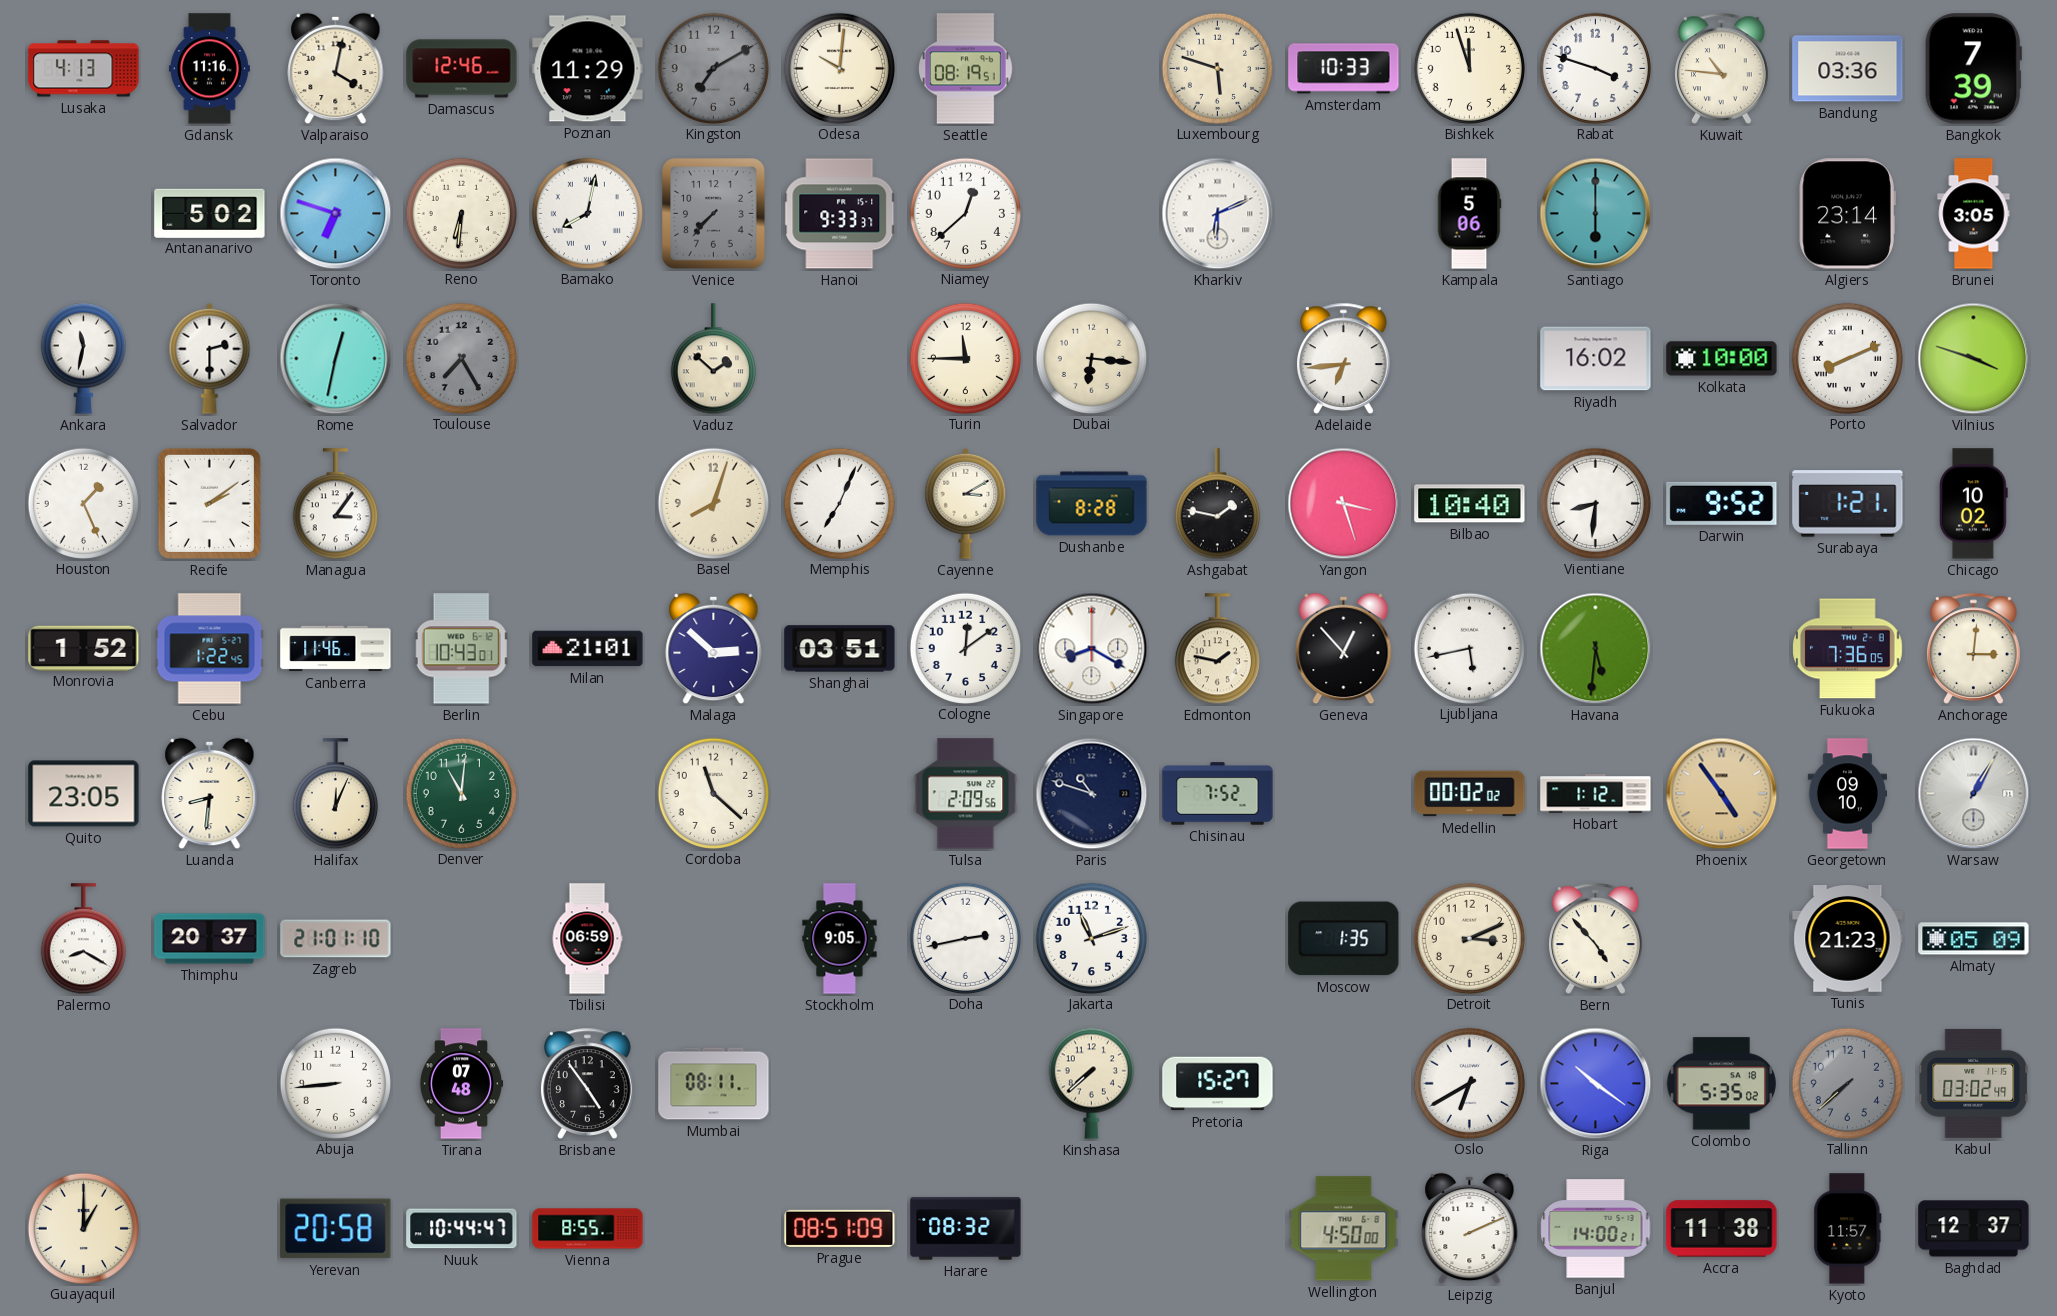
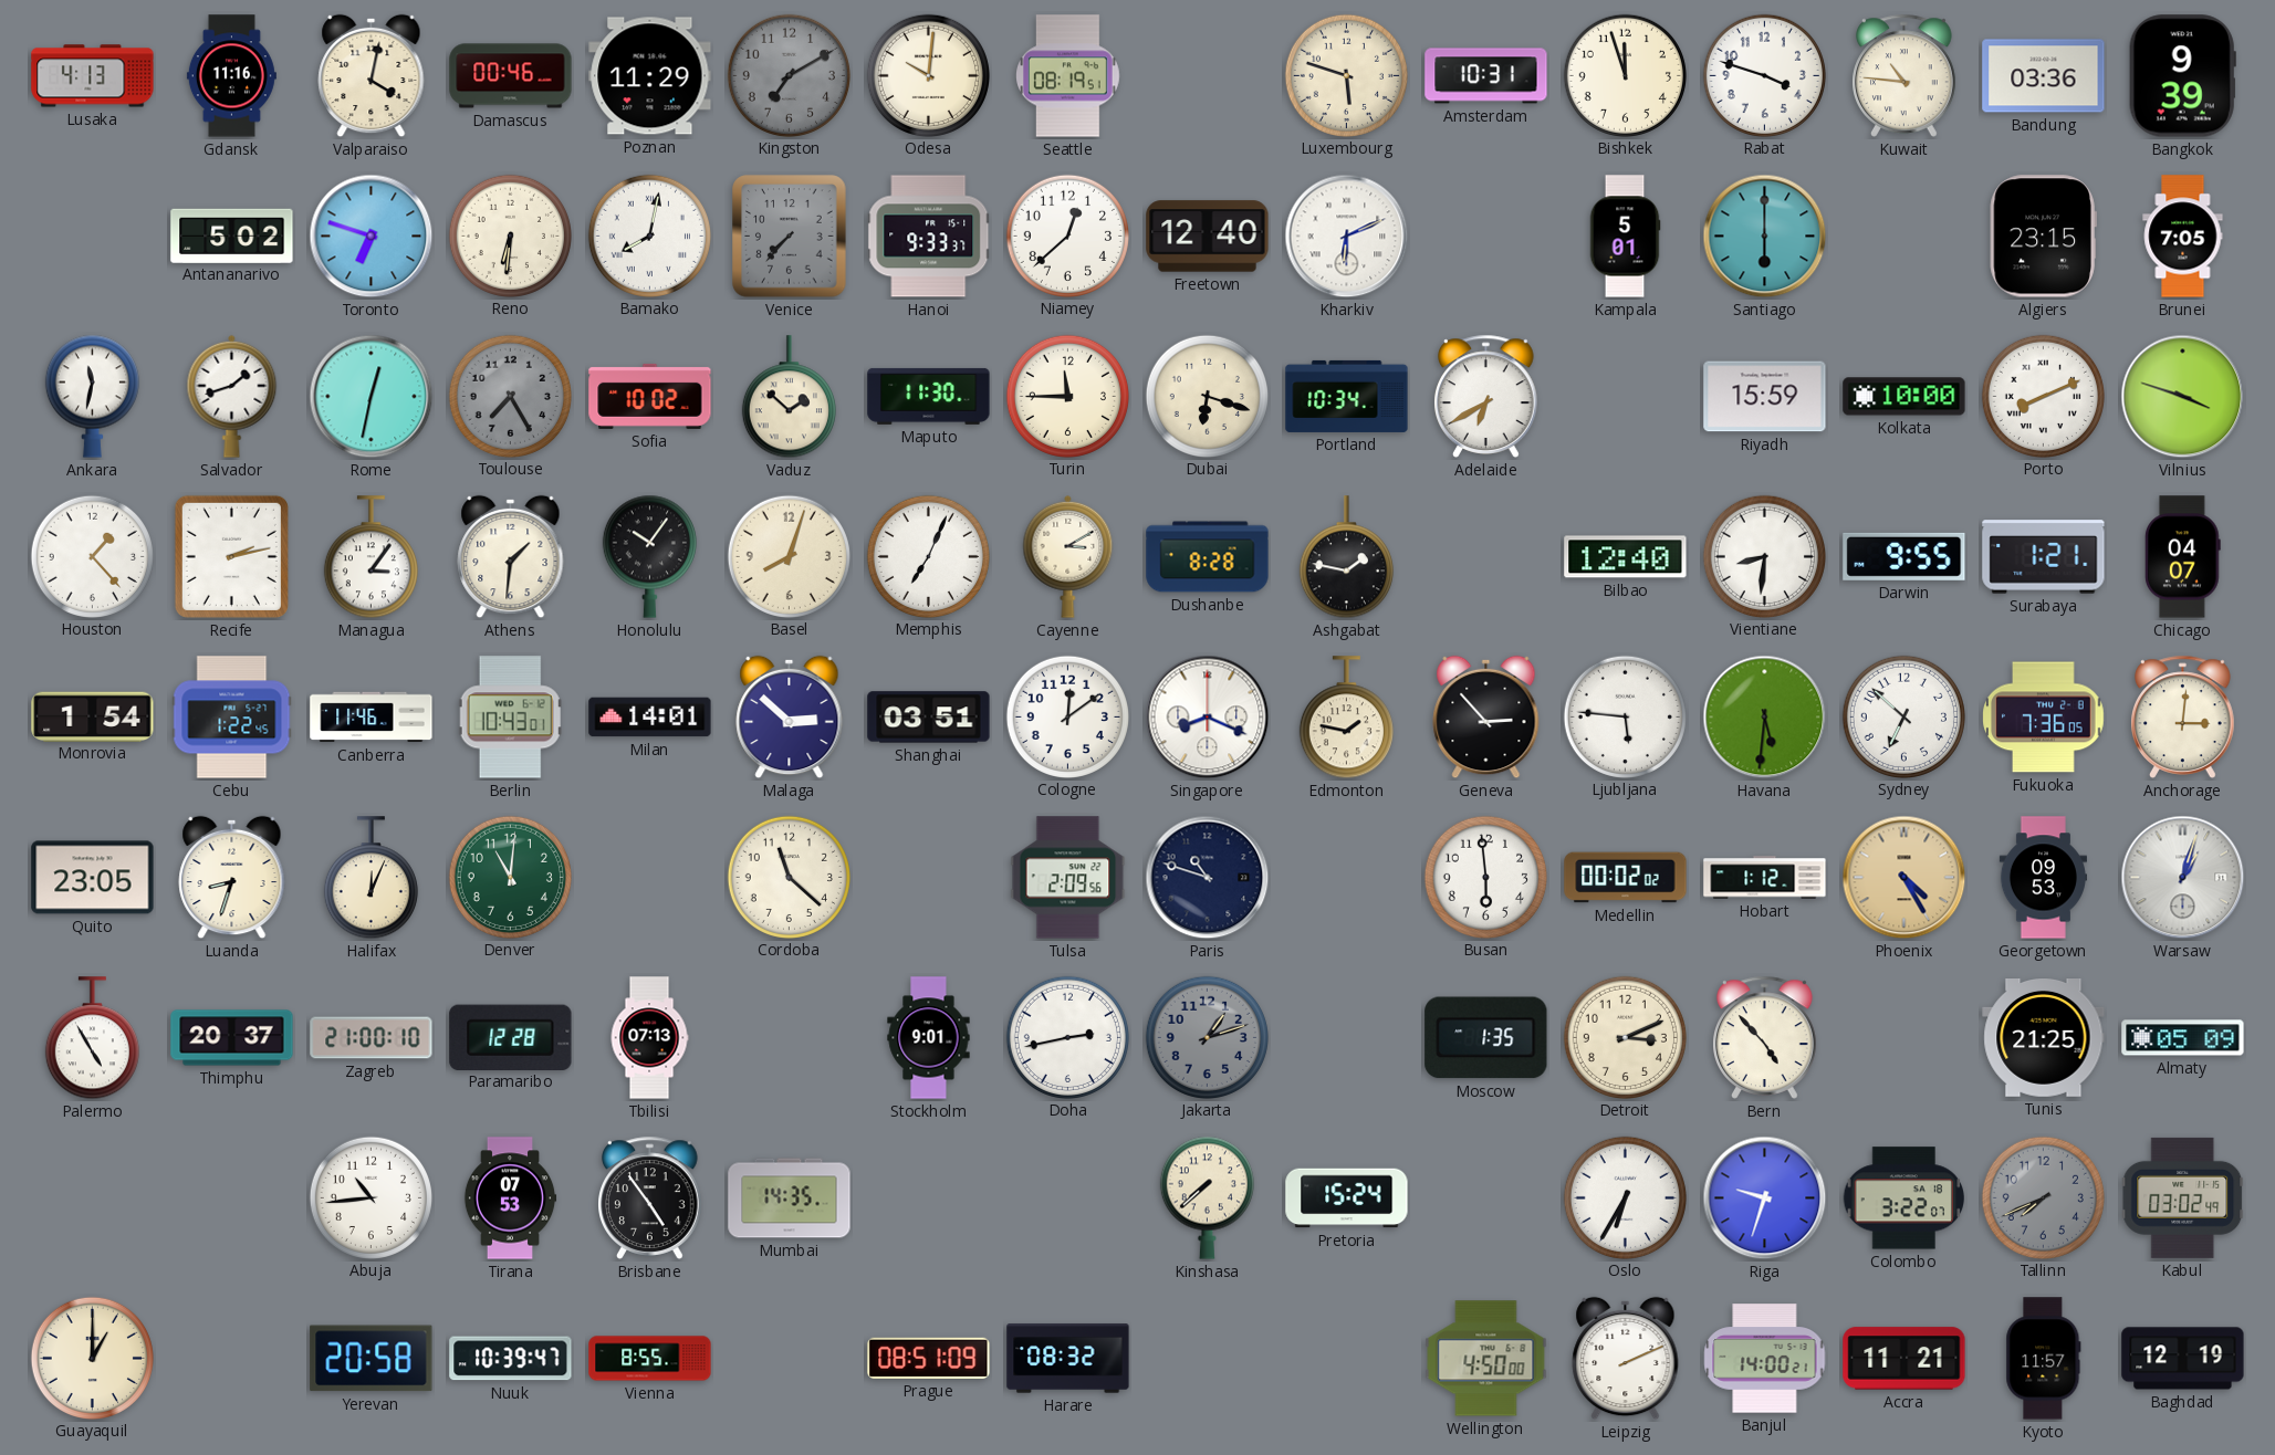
Damascus: 12:46 -> 00:46
Amsterdam: 10:33 -> 10:31
Bangkok: 7:39 -> 9:39
Freetown: none -> 12:40
Kampala: 5:06 -> 5:01
Algiers: 23:14 -> 23:15
Brunei: 3:05 -> 7:05
Salvador: 2:30 -> 1:42
Sofia: none -> 10:02
Maputo: none -> 11:30
Dubai: 6:16 -> 6:18
Portland: none -> 10:34
Adelaide: 6:44 -> 6:40
Riyadh: 16:02 -> 15:59
Houston: 1:26 -> 1:23
Recife: 2:09 -> 2:13
Athens: none -> 1:31
Honolulu: none -> 10:06
Yangon: 3:27 -> none
Bilbao: 10:40 -> 12:40
Darwin: 9:52 -> 9:55
Chicago: 10:02 -> 04:07
Monrovia: 1:52 -> 1:54
Milan: 21:01 -> 14:01
Singapore: 8:20 -> 8:19
Geneva: 12:53 -> 2:53
Ljubljana: 5:43 -> 5:46
Sydney: none -> 6:52
Luanda: 8:31 -> 8:33
Chisinau: 7:52 -> none
Busan: none -> 5:59
Phoenix: 4:54 -> 4:25
Georgetown: 09:10 -> 09:53
Warsaw: 1:05 -> 1:03
Palermo: 8:20 -> 4:55
Zagreb: 21:01 -> 21:00
Paramaribo: none -> 12:28
Tbilisi: 06:59 -> 07:13
Stockholm: 9:05 -> 9:01
Jakarta: 11:12 -> 1:12
Jakarta dial: white -> grey
Tunis: 21:23 -> 21:25
Abuja: 8:44 -> 10:44
Tirana: 07:48 -> 07:53
Mumbai: 08:11 -> 14:35
Pretoria: 15:27 -> 15:24
Oslo: 6:40 -> 6:35
Riga: 10:21 -> 9:33
Colombo: 5:35 -> 3:22
Tallinn: 7:38 -> 7:41
Nuuk: 10:44 -> 10:39
Accra: 11:38 -> 11:21
Baghdad: 12:37 -> 12:19
